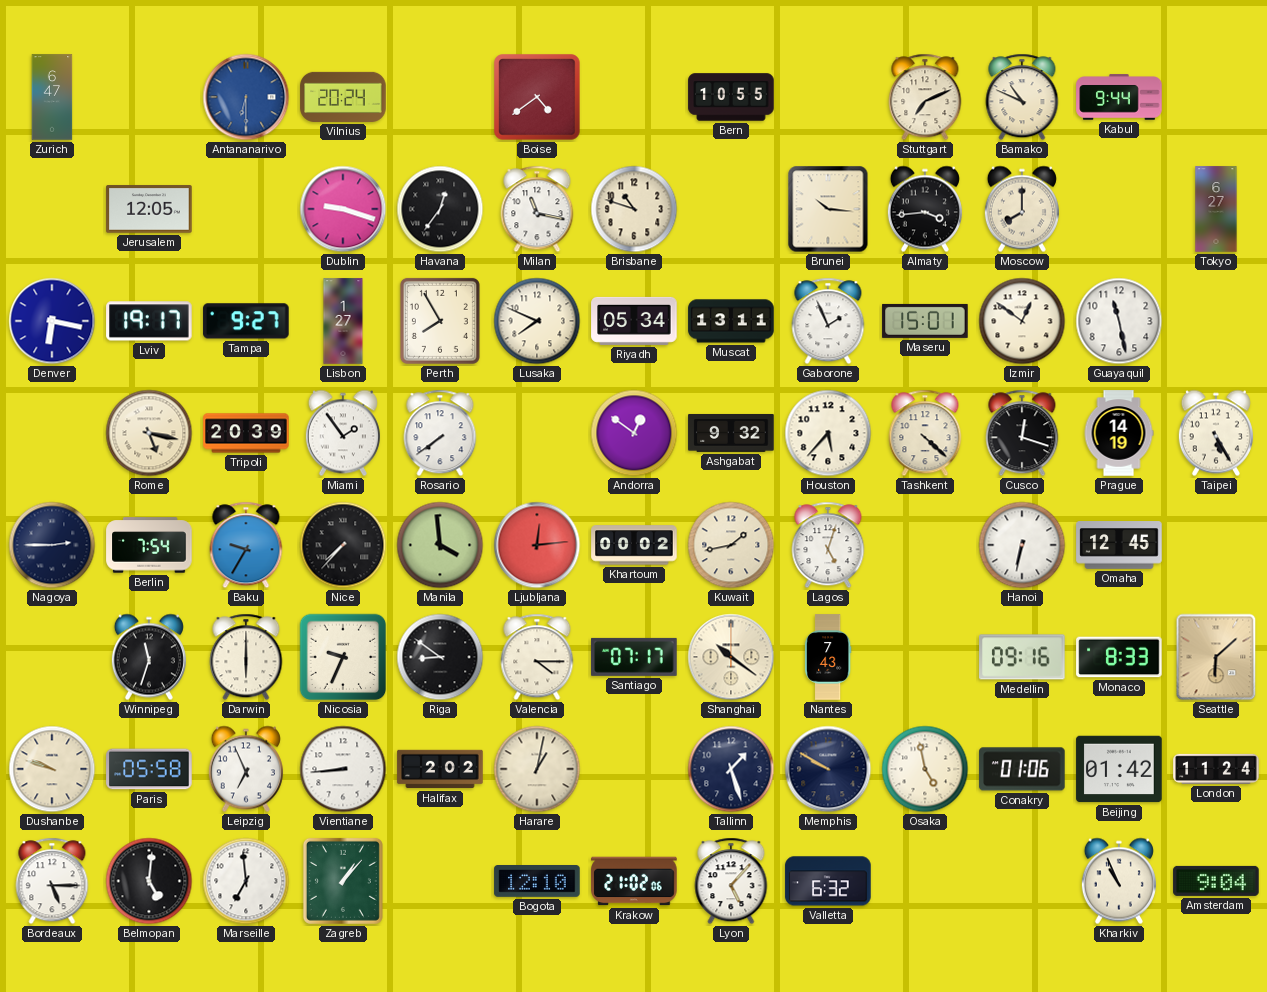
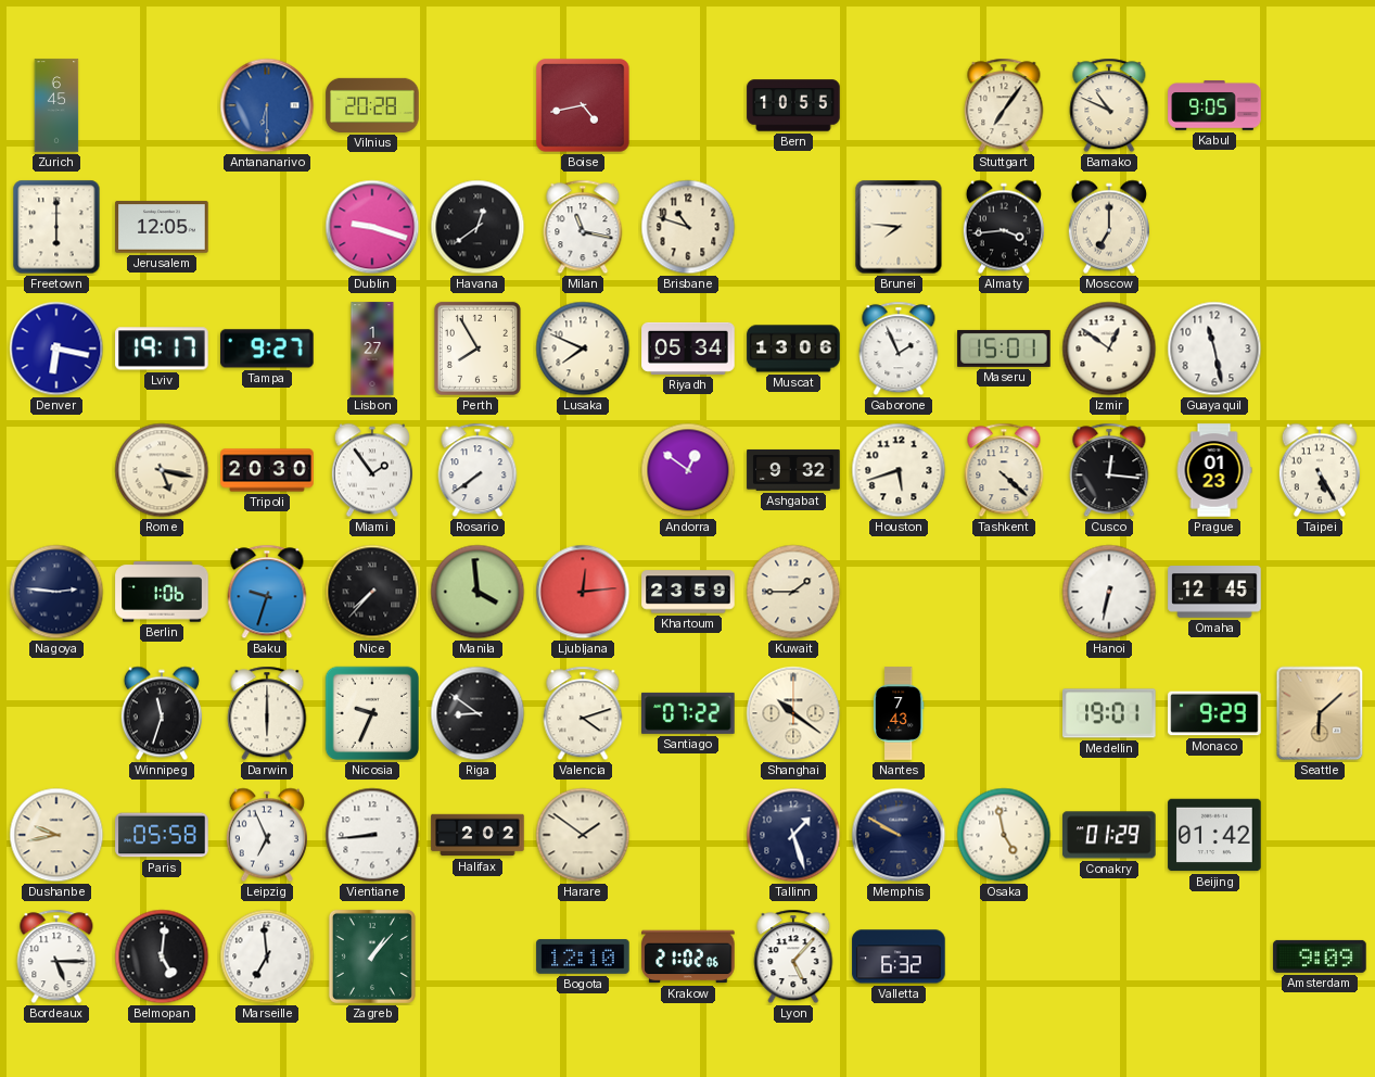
Zurich: 6:47 -> 6:45
Vilnius: 20:24 -> 20:28
Boise: 4:39 -> 4:43
Stuttgart: 7:11 -> 7:06
Kabul: 9:44 -> 9:05
Freetown: none -> 6:00
Havana: 12:36 -> 12:39
Brunei: 10:16 -> 7:46
Moscow: 8:00 -> 7:00
Tokyo: 6:27 -> none
Muscat: 13:11 -> 13:06
Tripoli: 20:39 -> 20:30
Houston: 5:37 -> 5:42
Cusco: 12:18 -> 12:16
Prague: 14:19 -> 01:23
Nagoya: 2:45 -> 2:46
Berlin: 7:54 -> 1:06
Baku: 9:35 -> 9:33
Khartoum: 00:02 -> 23:59
Kuwait: 1:43 -> 1:45
Lagos: 5:03 -> none
Valencia: 4:15 -> 4:12
Santiago: 07:17 -> 07:22
Medellin: 09:16 -> 19:01
Monaco: 8:33 -> 9:29
Dushanbe: 9:48 -> 9:43
Harare: 1:02 -> 1:51
Conakry: 01:06 -> 01:29
London: 11:24 -> none
Kharkiv: 10:56 -> none
Amsterdam: 9:04 -> 9:09
